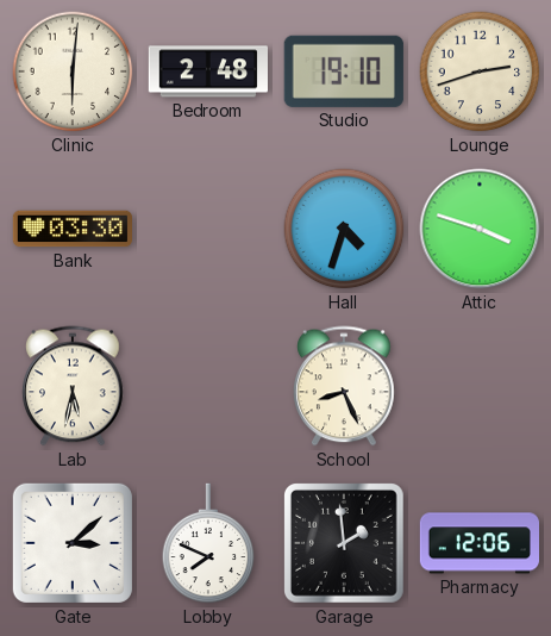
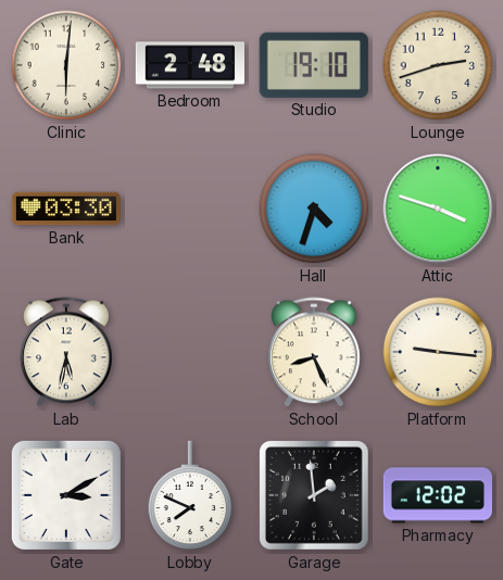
Platform: none -> 9:16
Gate: 3:08 -> 3:10
Pharmacy: 12:06 -> 12:02
